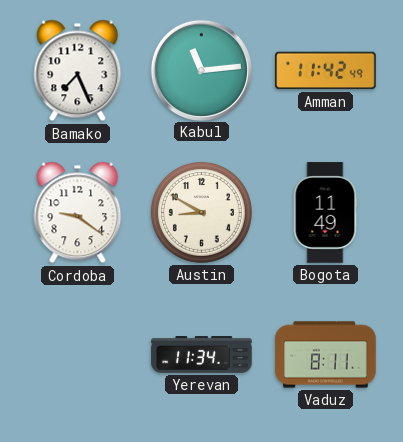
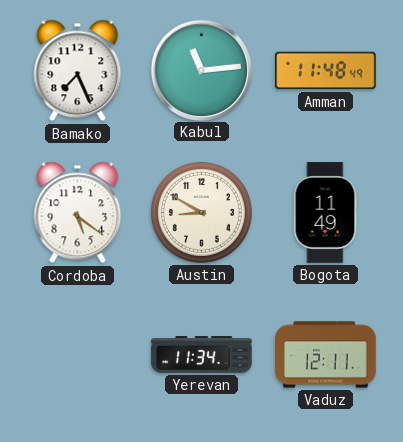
Amman: 11:42 -> 11:48
Cordoba: 9:21 -> 5:21
Vaduz: 8:11 -> 12:11
